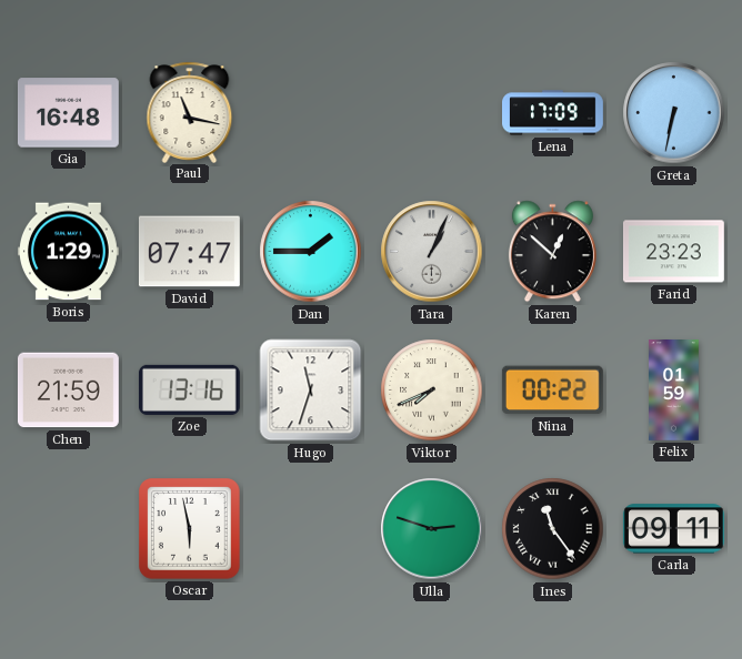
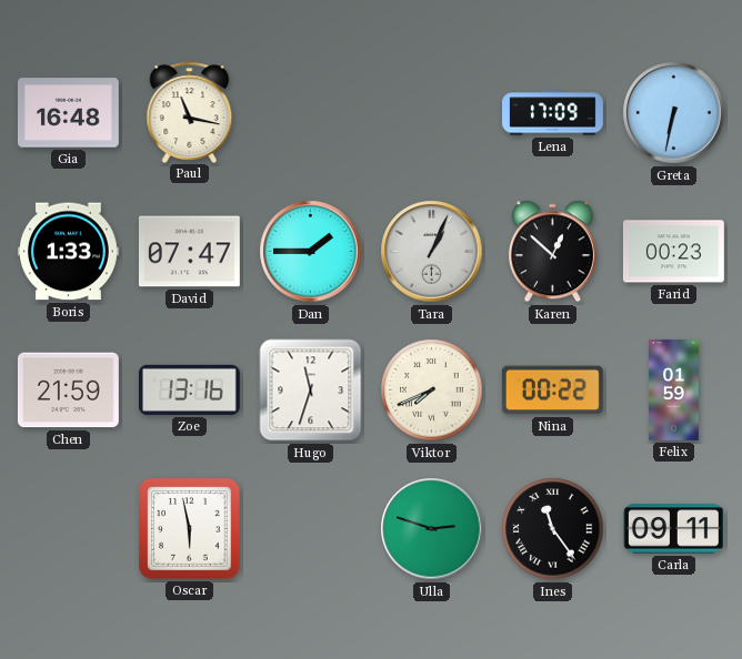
Boris: 1:29 -> 1:33
Farid: 23:23 -> 00:23
